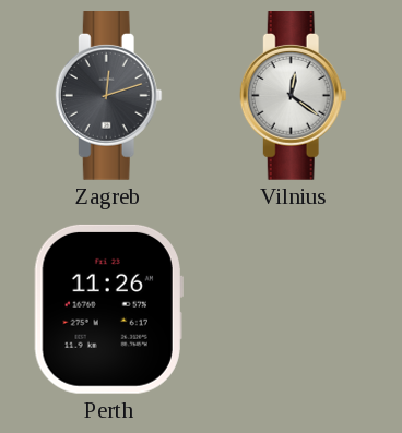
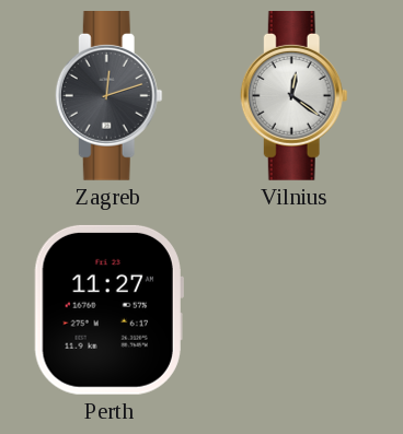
Perth: 11:26 -> 11:27
